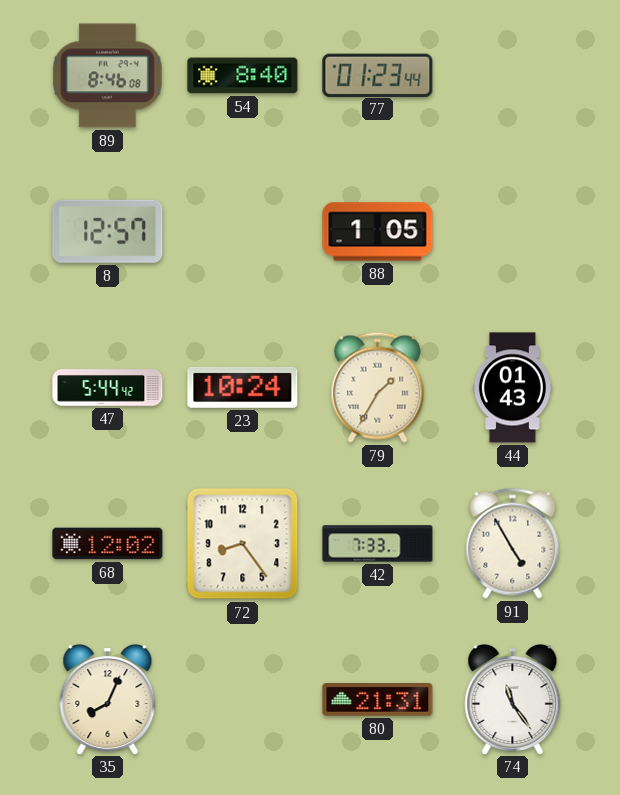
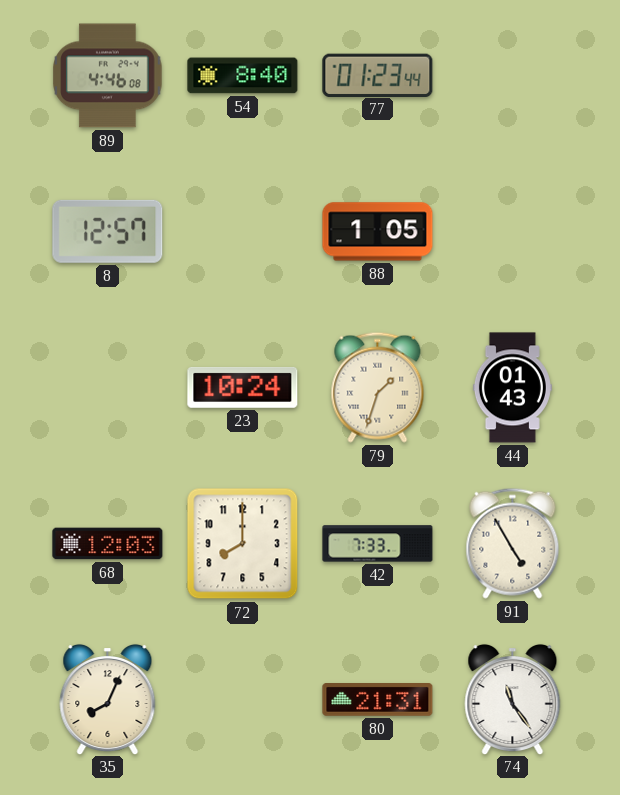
89: 8:46 -> 4:46
47: 5:44 -> none
79: 1:35 -> 1:33
68: 12:02 -> 12:03
72: 8:24 -> 8:00
